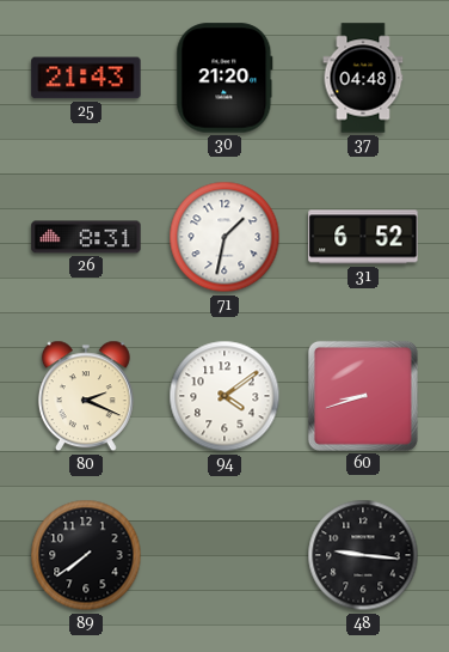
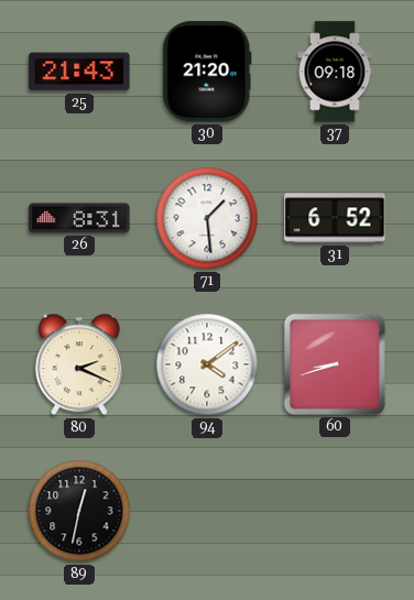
37: 04:48 -> 09:18
71: 1:32 -> 1:29
89: 7:39 -> 12:32
48: 9:16 -> none
